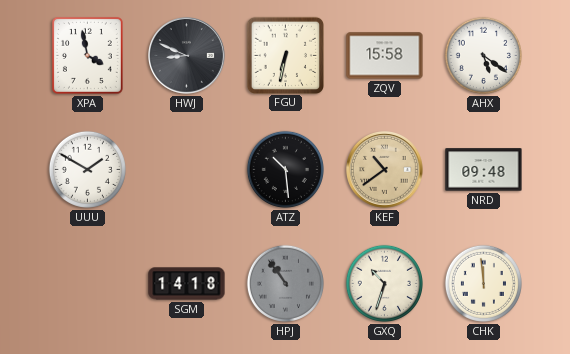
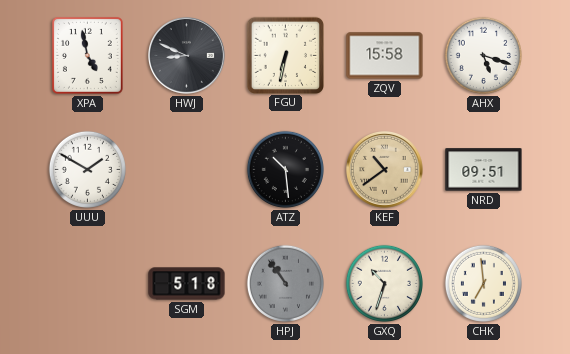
XPA: 3:58 -> 4:58
AHX: 5:21 -> 5:18
NRD: 09:48 -> 09:51
SGM: 14:18 -> 5:18
CHK: 11:59 -> 6:59
